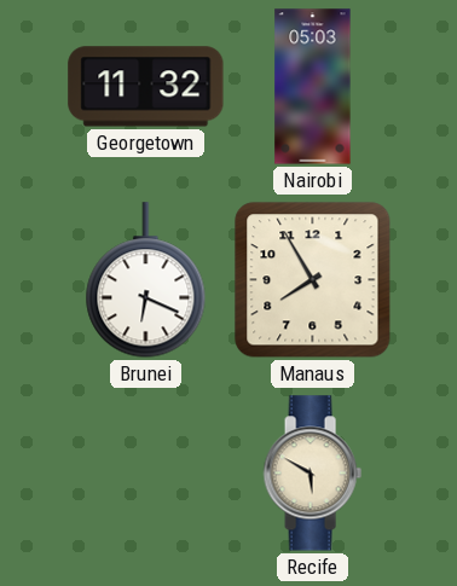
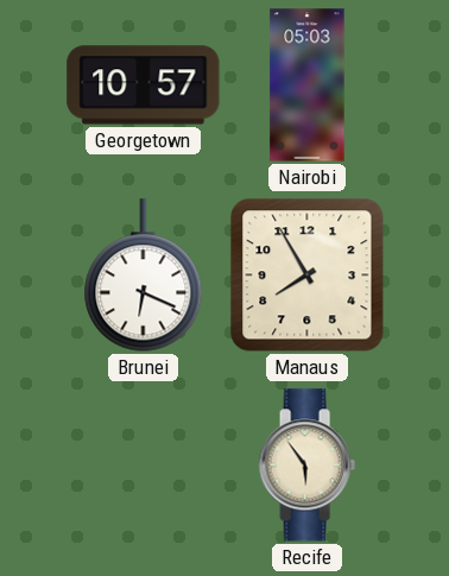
Georgetown: 11:32 -> 10:57
Recife: 5:50 -> 5:54
